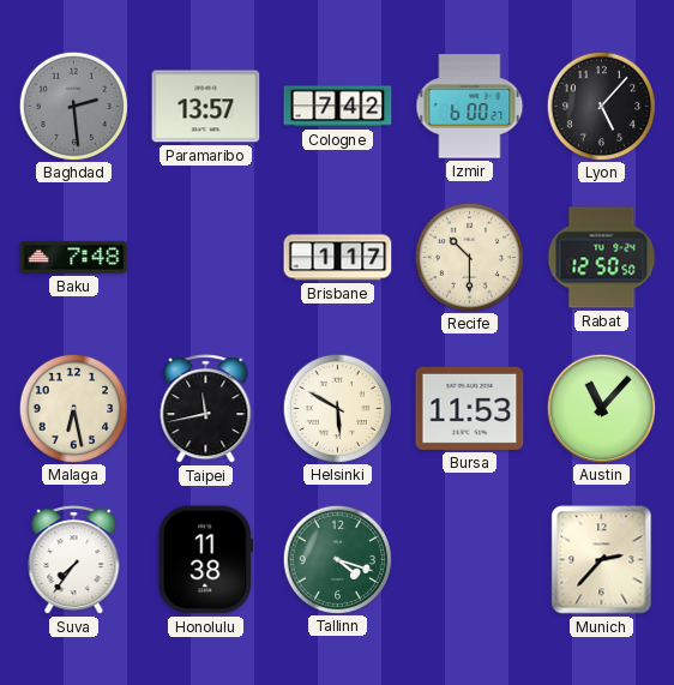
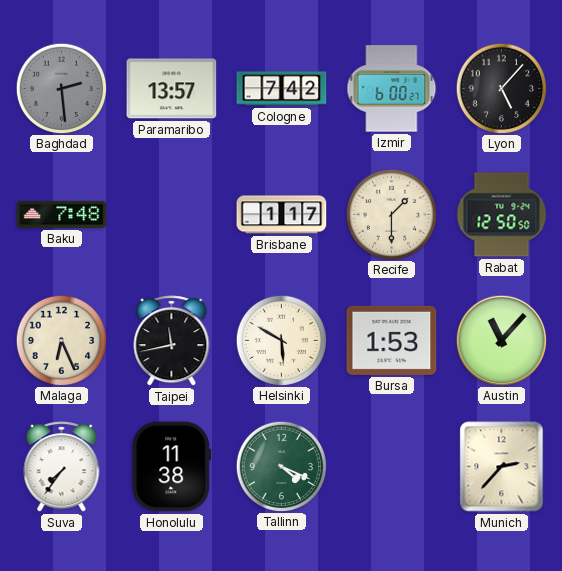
Recife: 10:30 -> 1:30
Malaga: 6:28 -> 6:26
Bursa: 11:53 -> 1:53
Tallinn: 4:18 -> 4:19
